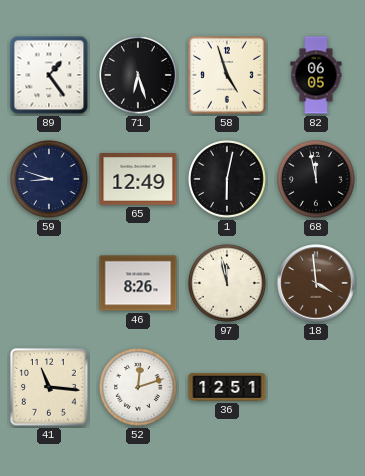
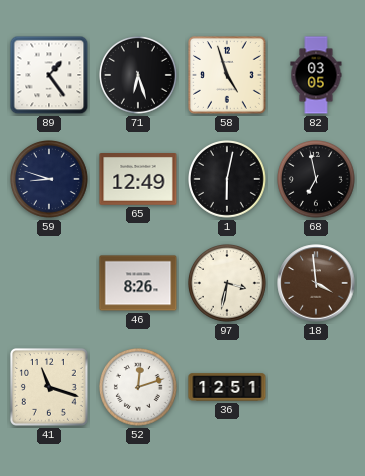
82: 06:05 -> 03:05
68: 11:58 -> 6:58
97: 11:58 -> 3:32
41: 11:16 -> 11:18
